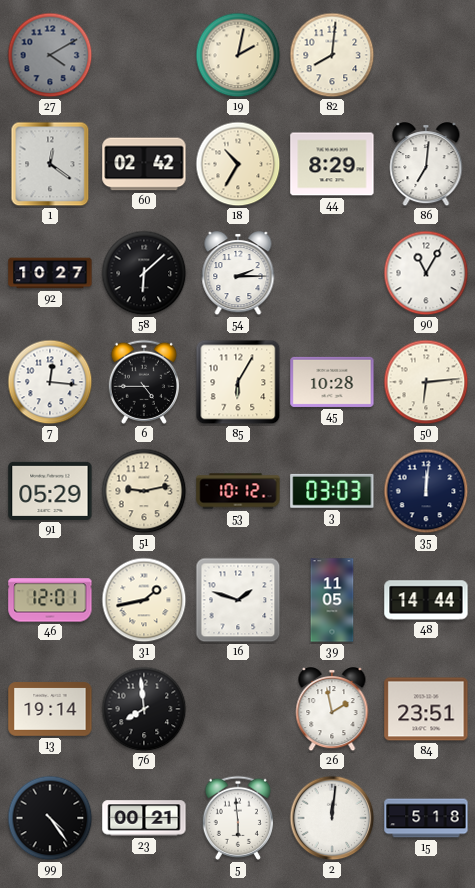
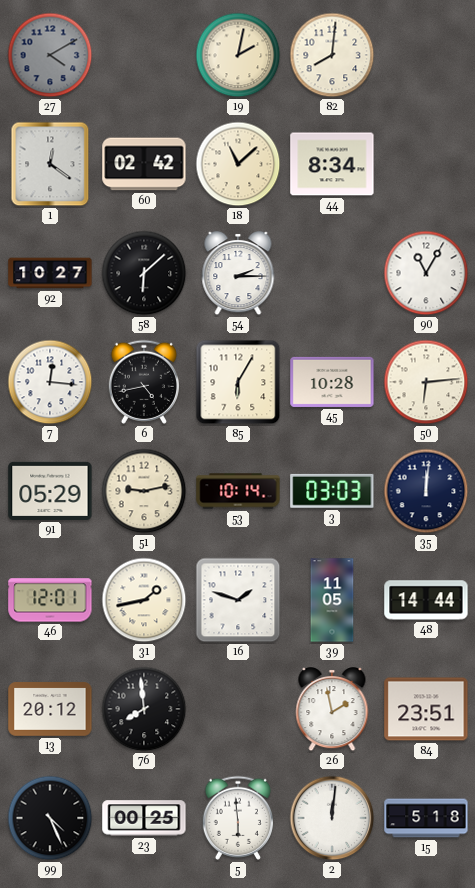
18: 10:35 -> 11:08
44: 8:29 -> 8:34
86: 7:01 -> none
6: 4:45 -> 4:43
53: 10:12 -> 10:14
13: 19:14 -> 20:12
99: 4:24 -> 4:26
23: 00:21 -> 00:25
